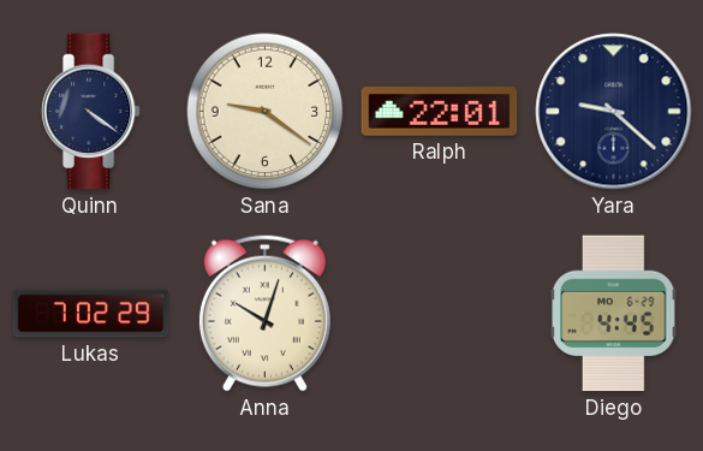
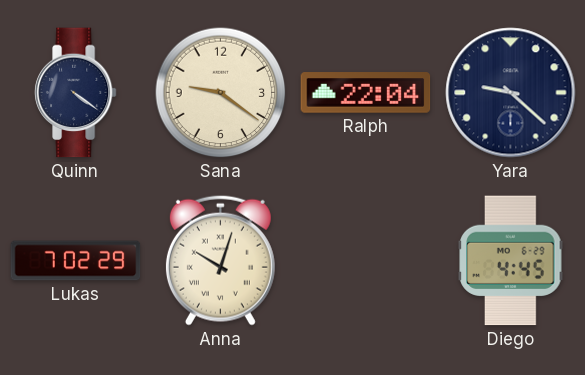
Ralph: 22:01 -> 22:04
